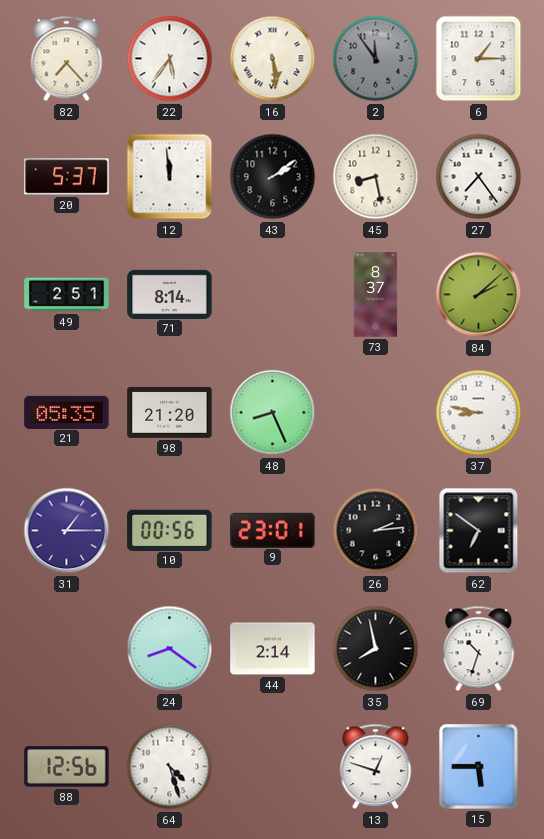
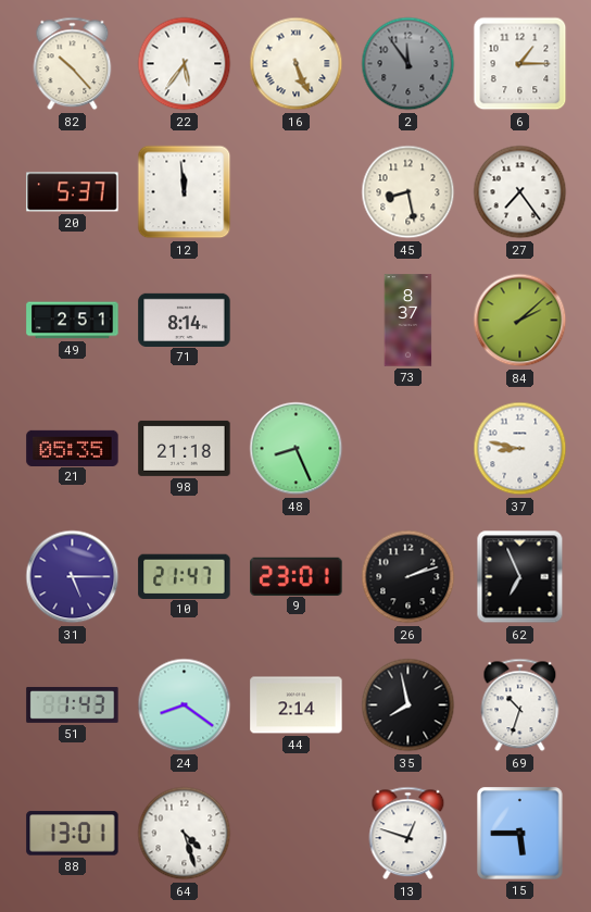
82: 7:23 -> 10:23
16: 5:29 -> 5:26
43: 2:09 -> none
98: 21:20 -> 21:18
31: 1:15 -> 5:15
10: 00:56 -> 21:47
26: 2:14 -> 2:12
62: 6:51 -> 6:56
51: none -> 1:43
88: 12:56 -> 13:01
